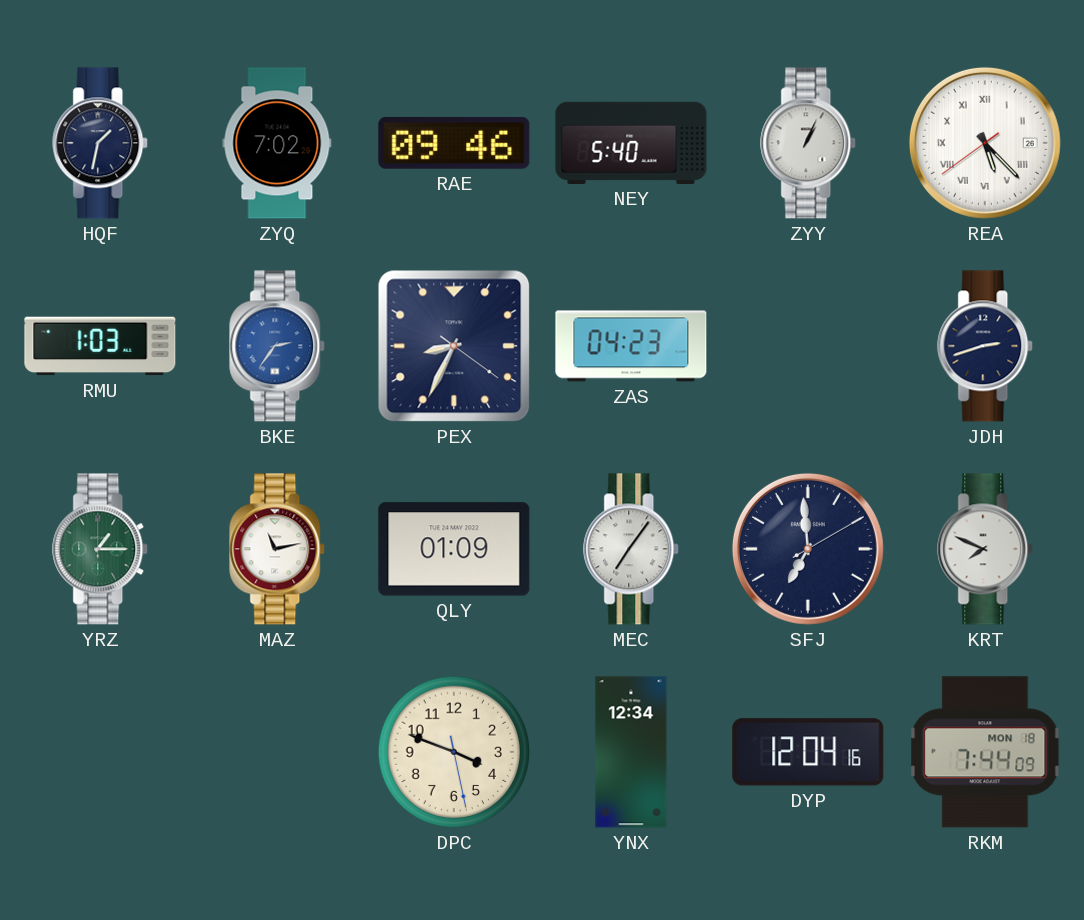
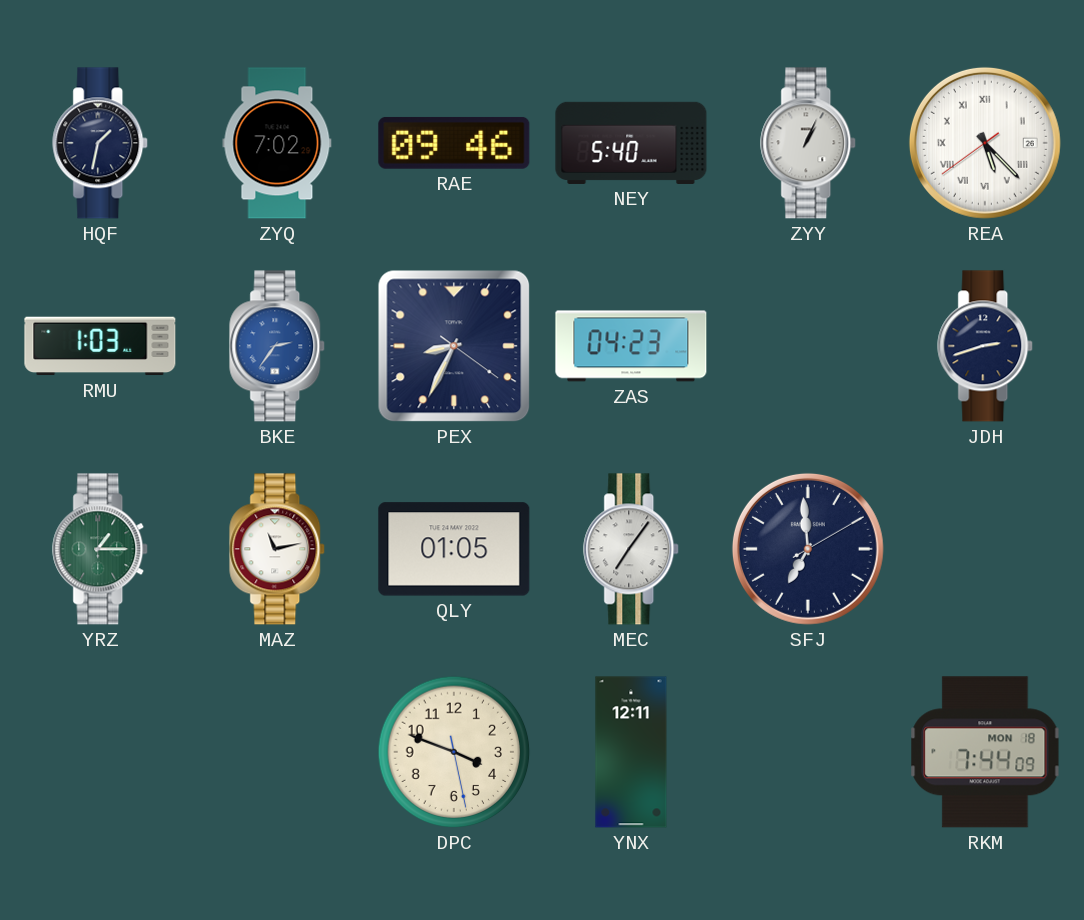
QLY: 01:09 -> 01:05
KRT: 7:49 -> none
YNX: 12:34 -> 12:11
DYP: 12:04 -> none
